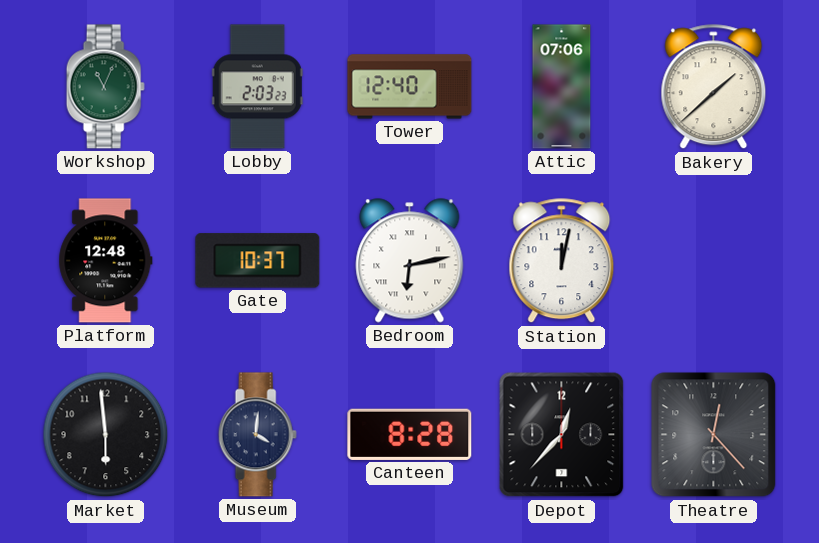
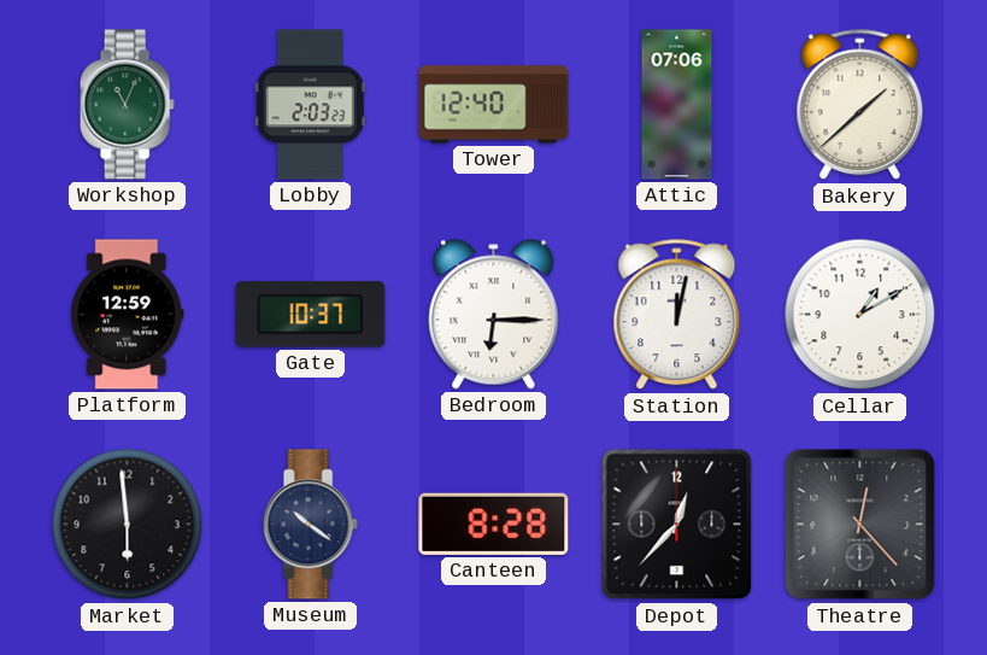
Platform: 12:48 -> 12:59
Bedroom: 6:13 -> 6:15
Cellar: none -> 1:10
Museum: 4:01 -> 10:21
